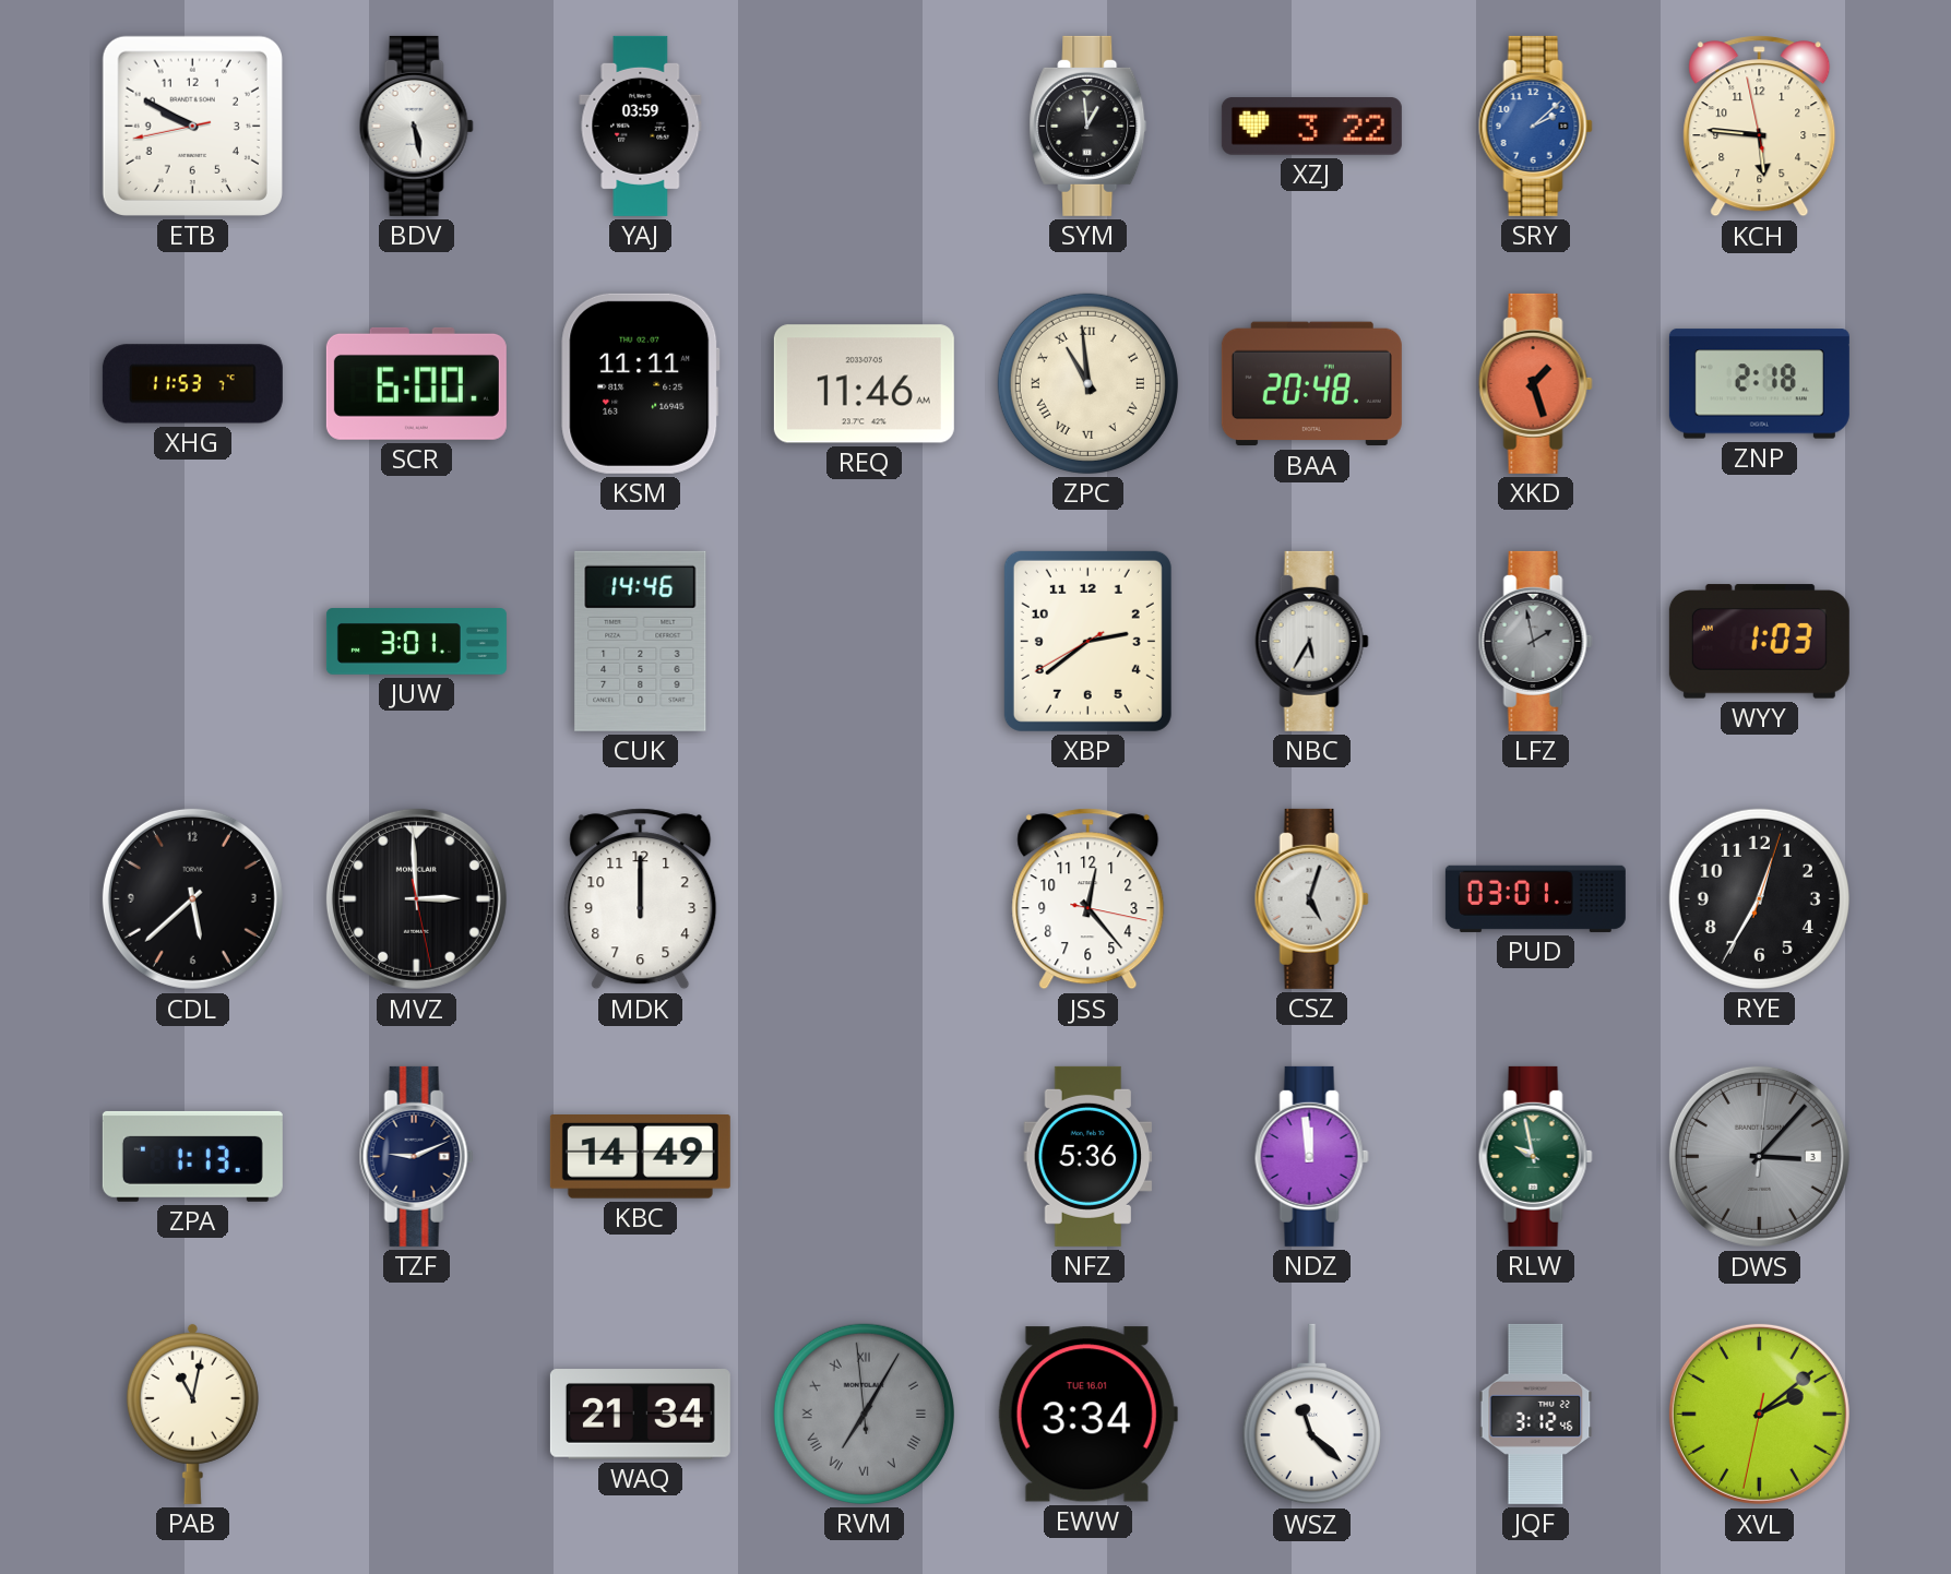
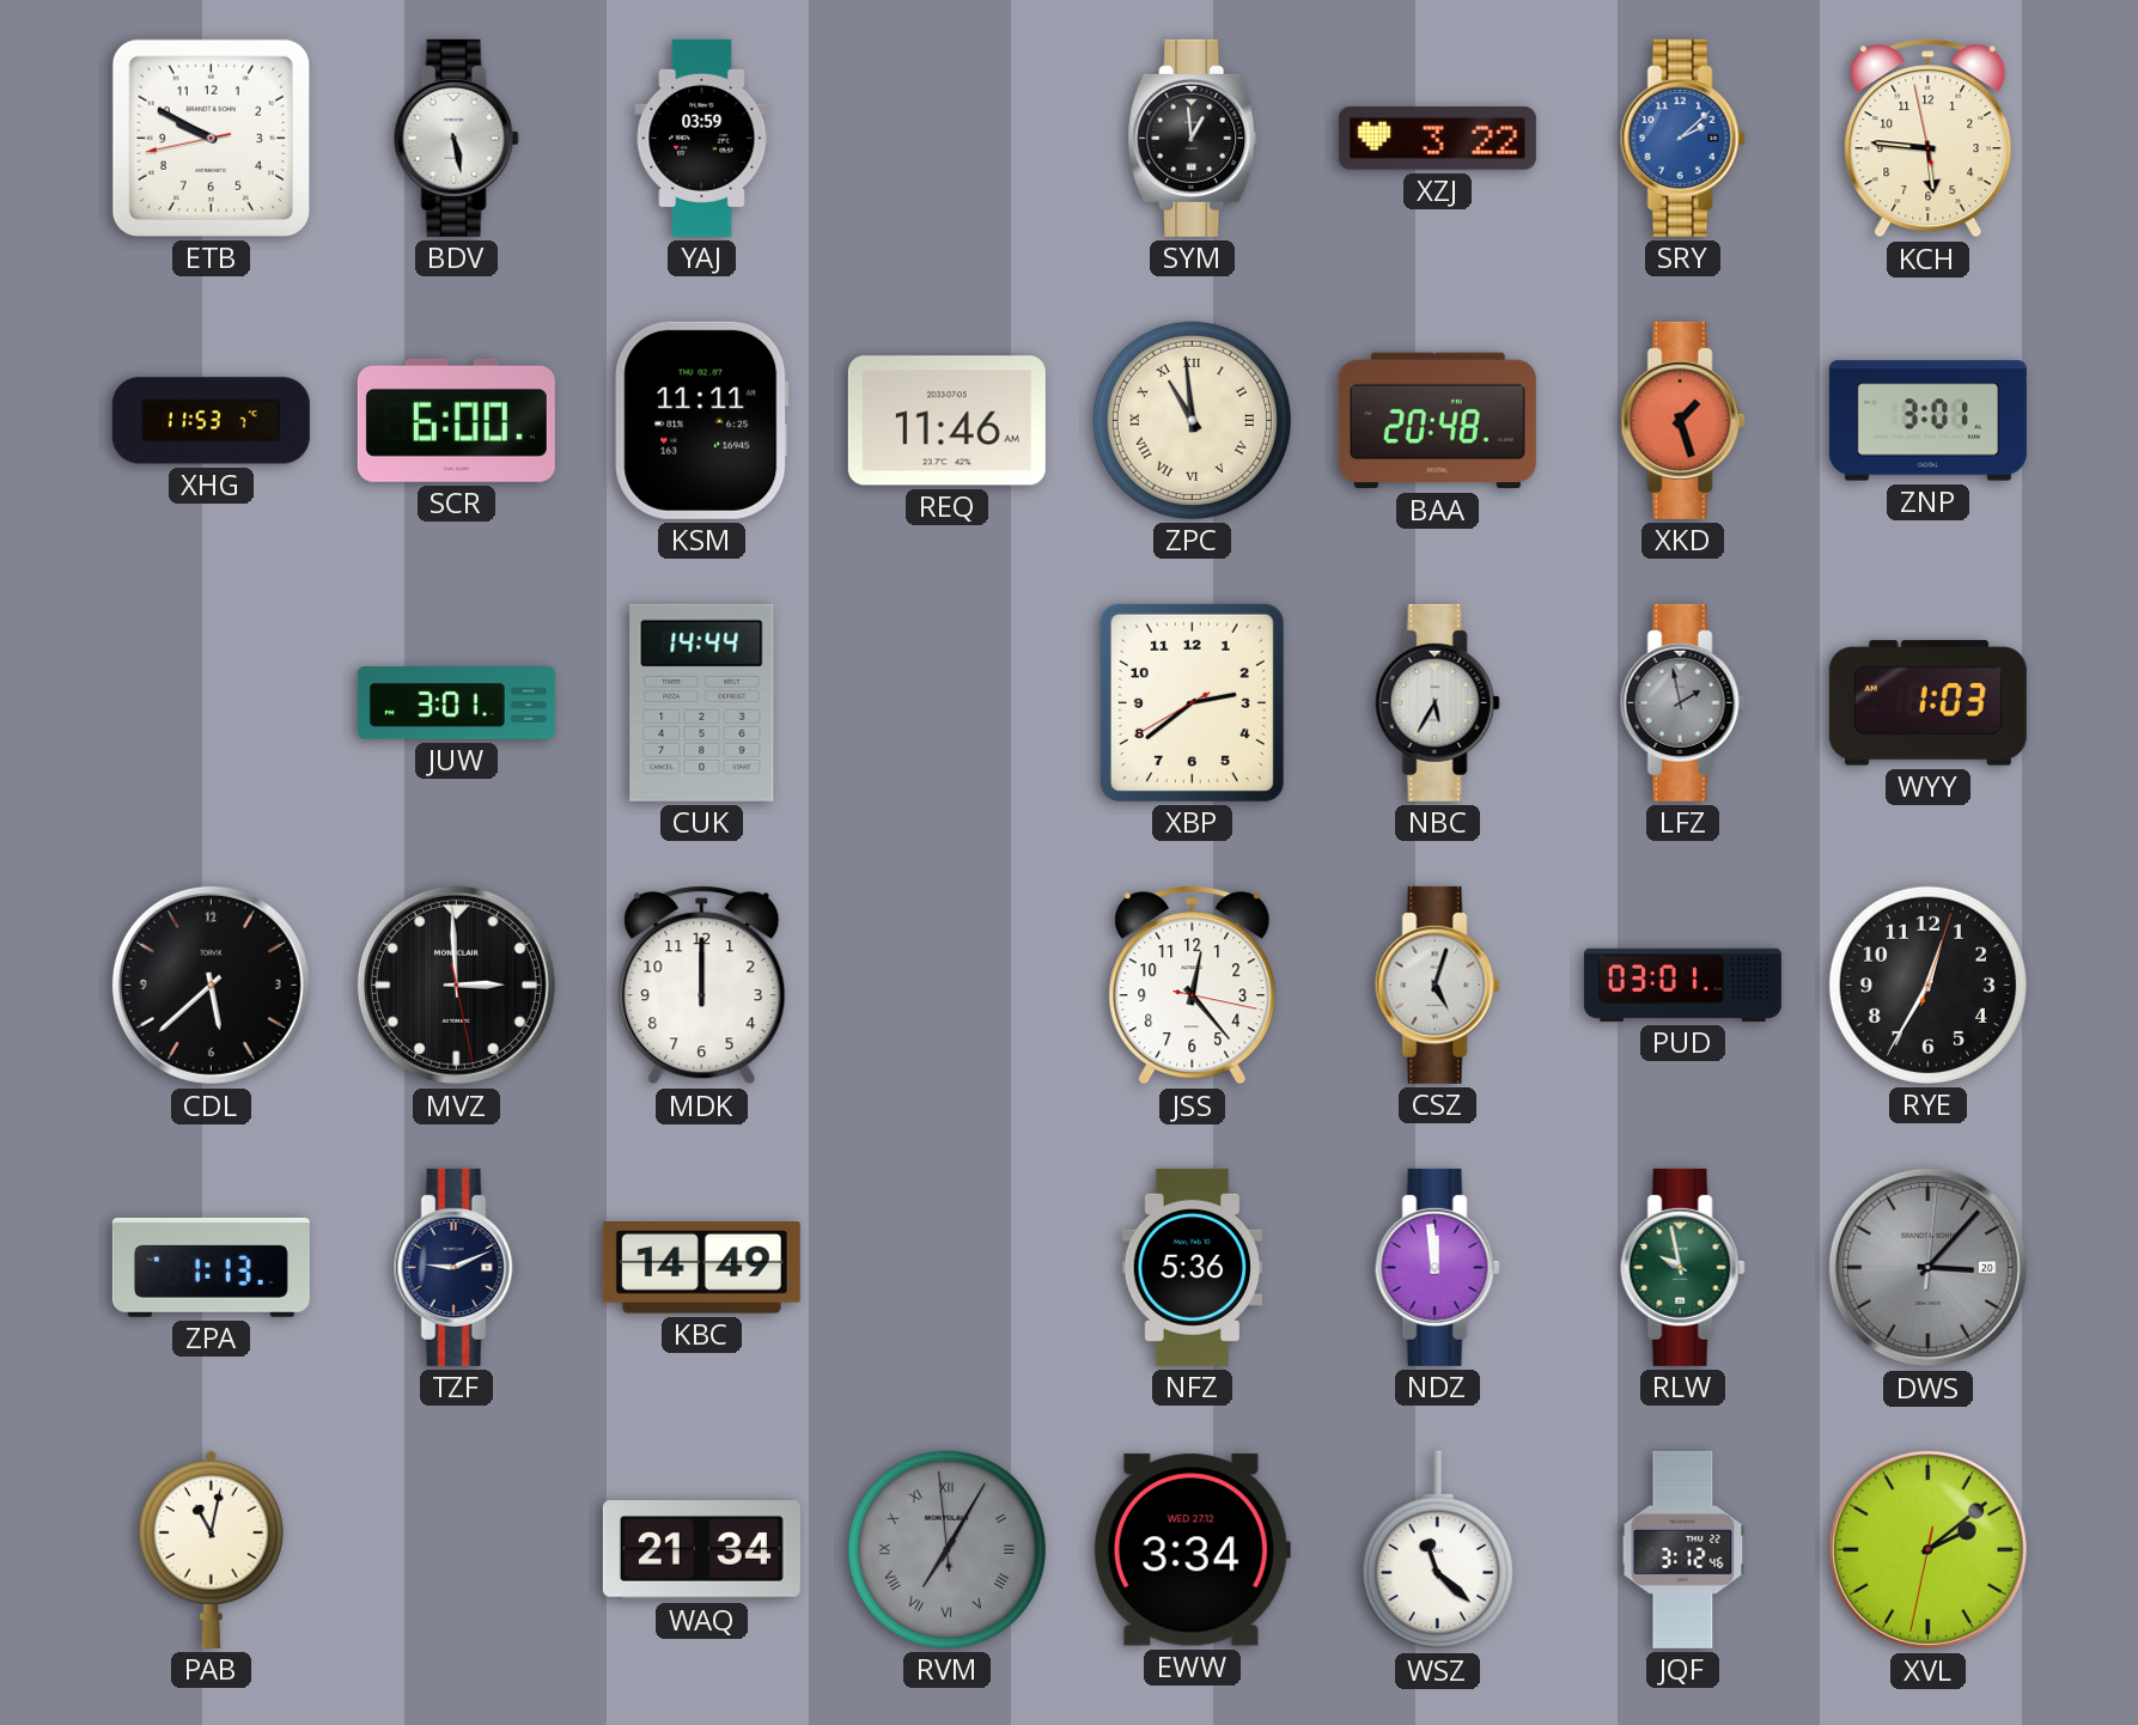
ZNP: 2:18 -> 3:01
CUK: 14:46 -> 14:44
DWS date: 3 -> 20
EWW date: TUE 16.01 -> WED 27.12
